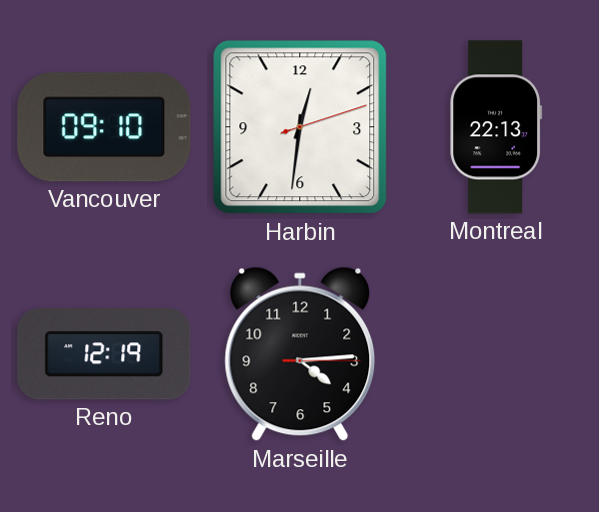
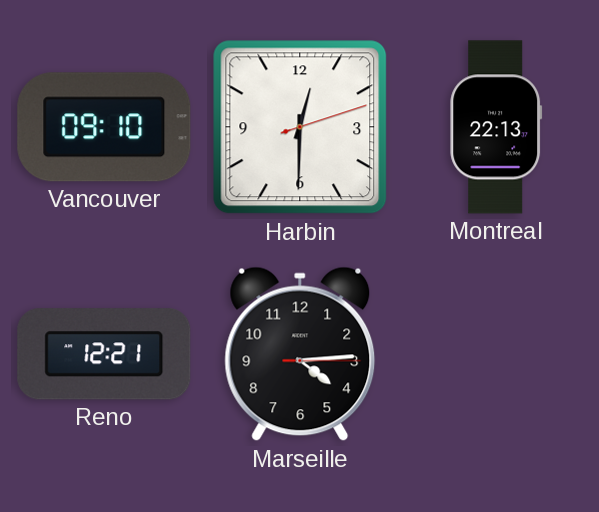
Harbin: 12:31 -> 12:30
Reno: 12:19 -> 12:21
